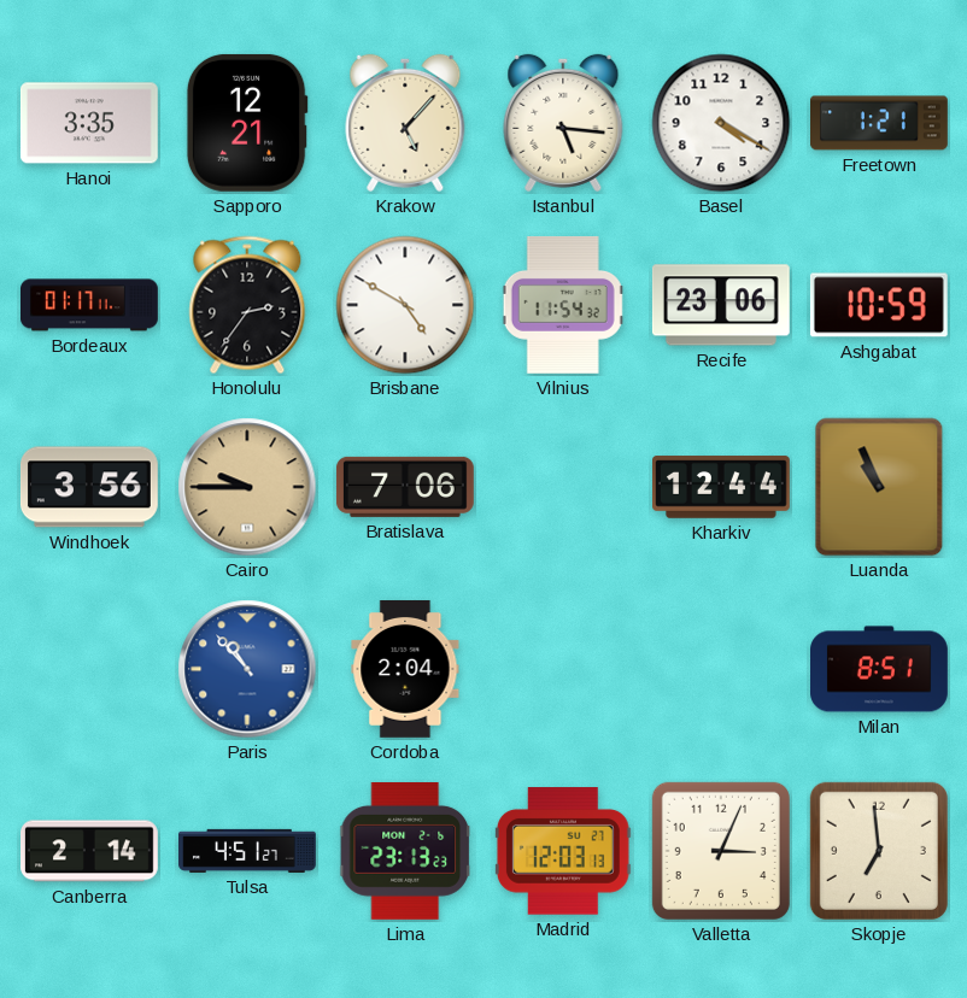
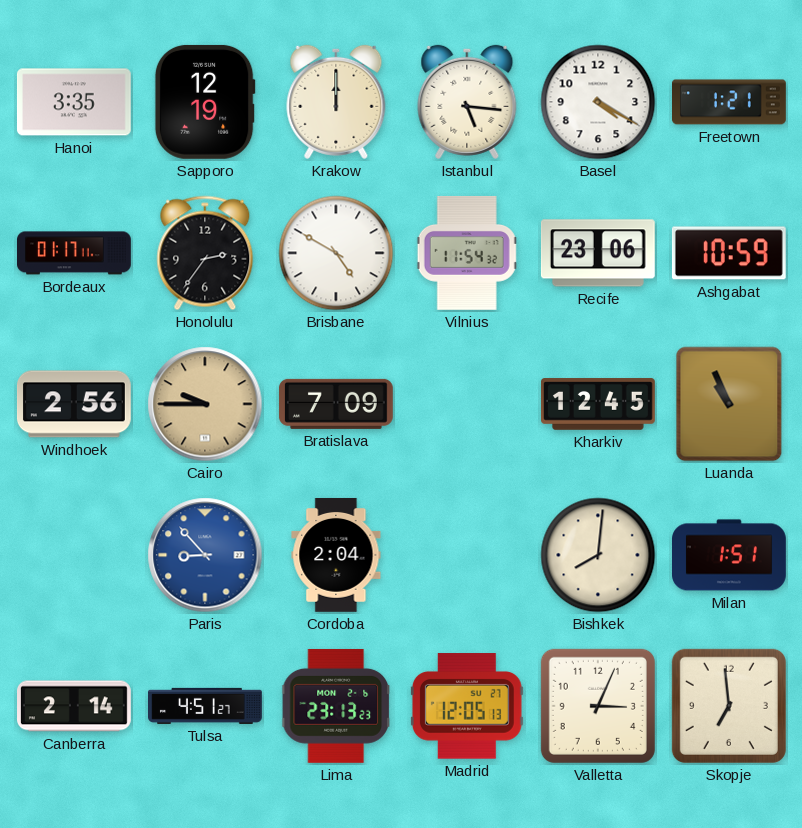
Sapporo: 12:21 -> 12:19
Krakow: 5:07 -> 12:00
Windhoek: 3:56 -> 2:56
Bratislava: 7:06 -> 7:09
Kharkiv: 12:44 -> 12:45
Paris: 10:53 -> 8:53
Bishkek: none -> 8:01
Milan: 8:51 -> 1:51
Madrid: 12:03 -> 12:05
